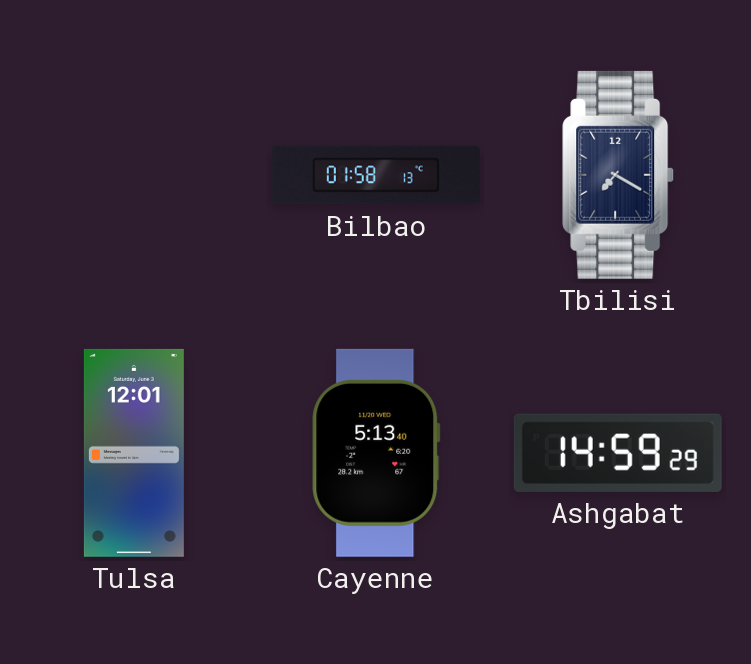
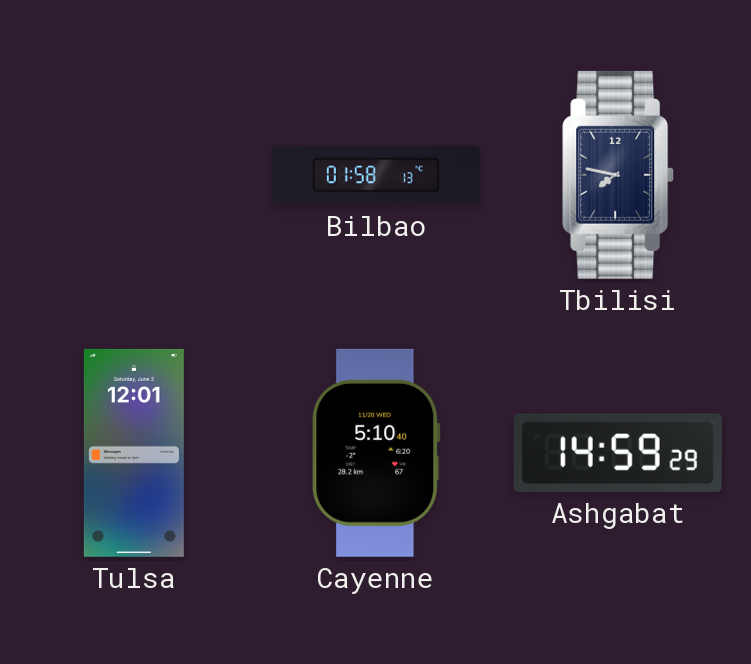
Tbilisi: 7:20 -> 7:47
Cayenne: 5:13 -> 5:10
